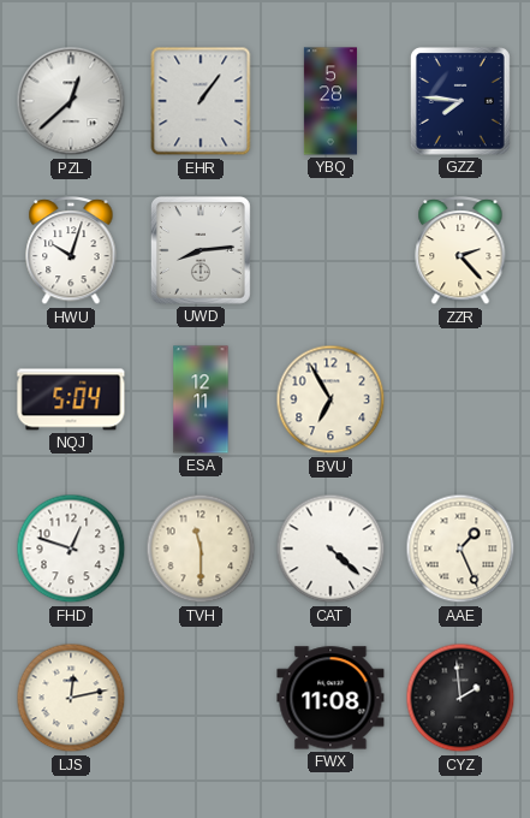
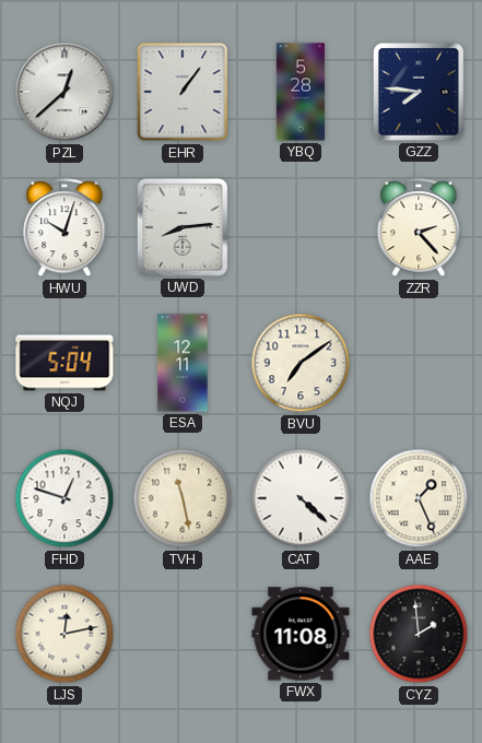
BVU: 6:55 -> 7:09
TVH: 11:30 -> 11:28
